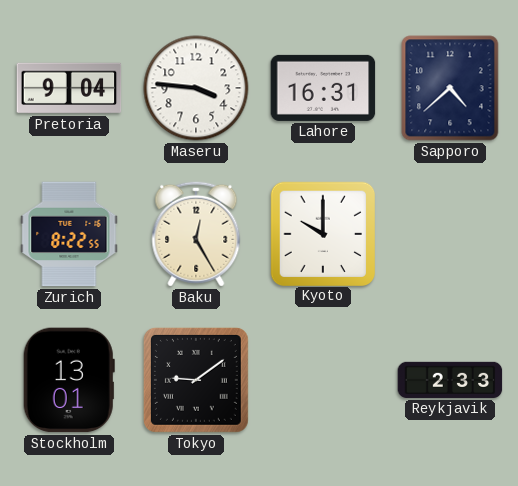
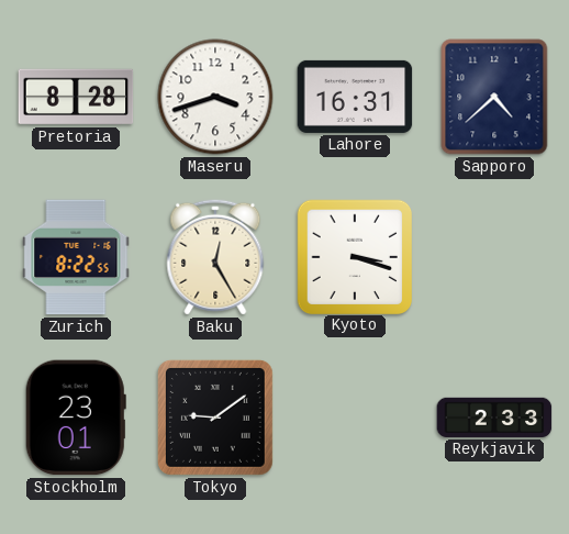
Pretoria: 9:04 -> 8:28
Maseru: 3:46 -> 3:42
Kyoto: 10:00 -> 3:18
Stockholm: 13:01 -> 23:01
